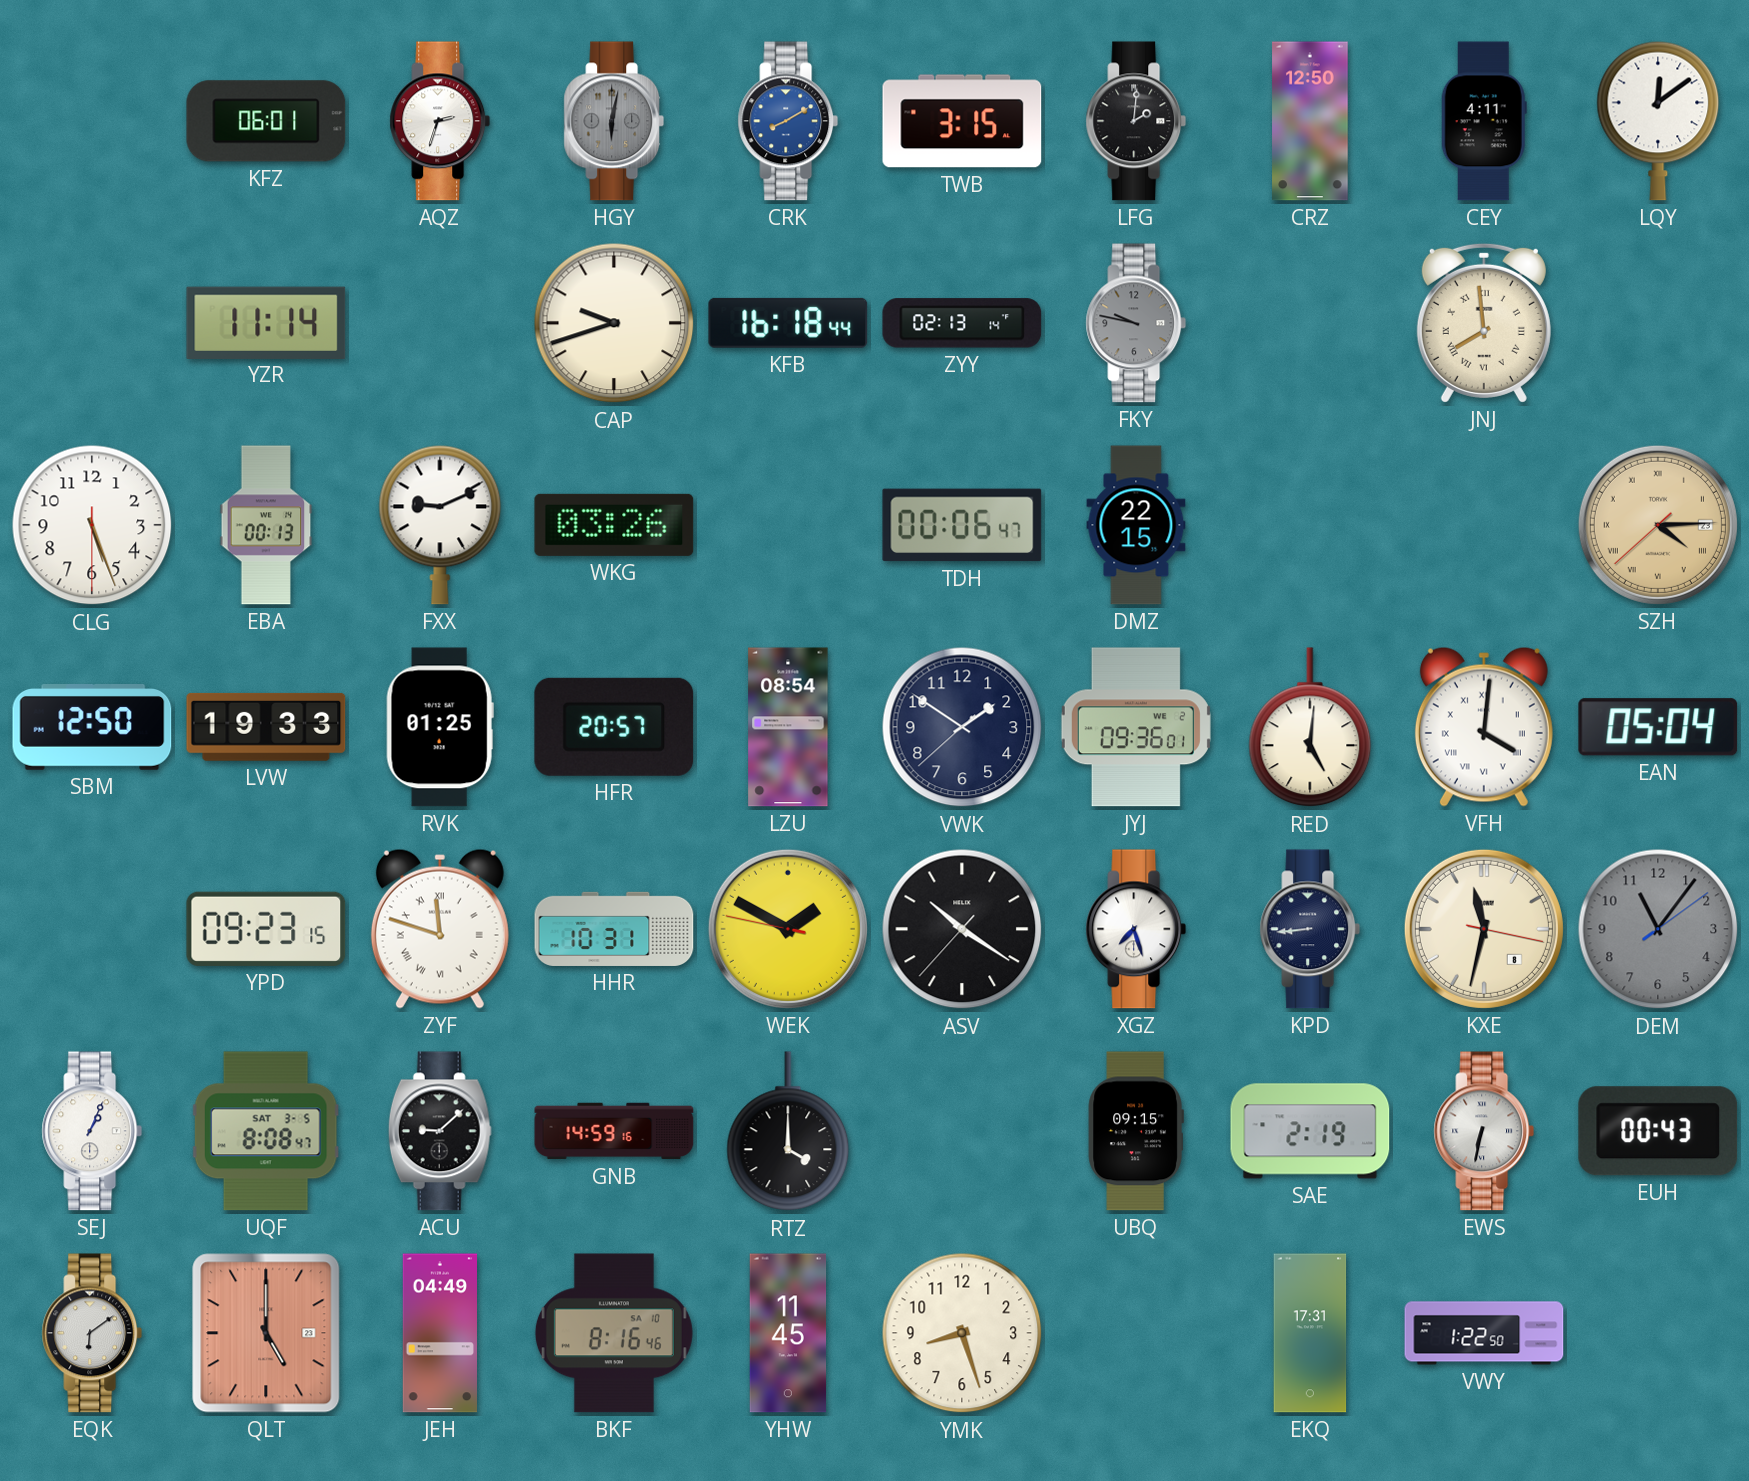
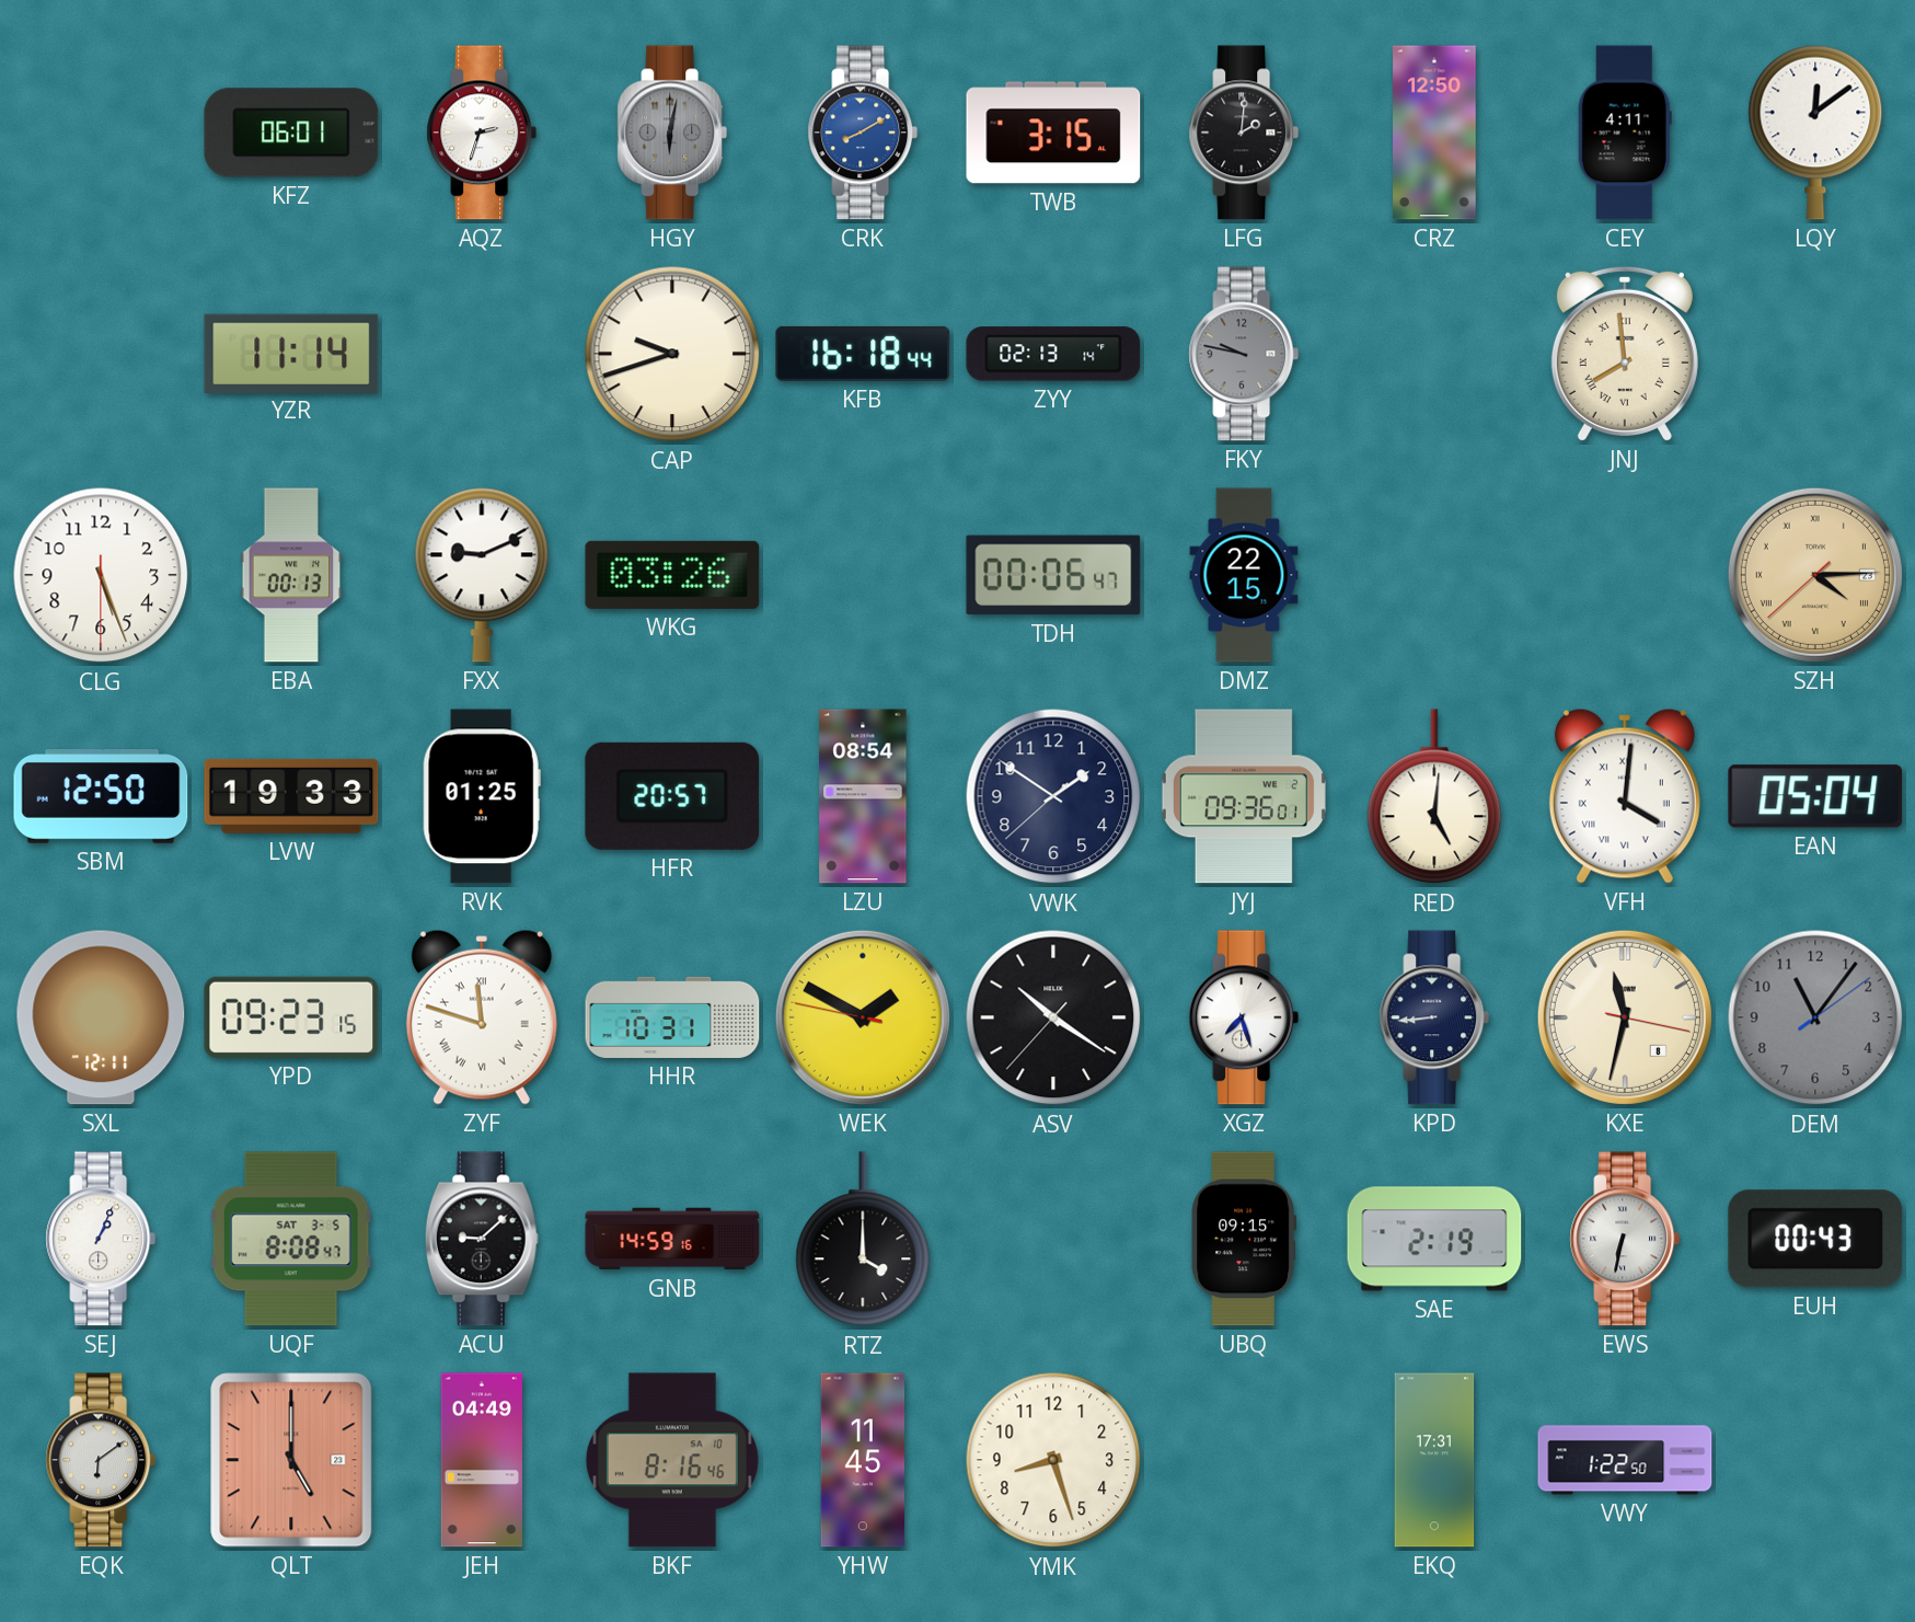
SXL: none -> 12:11
